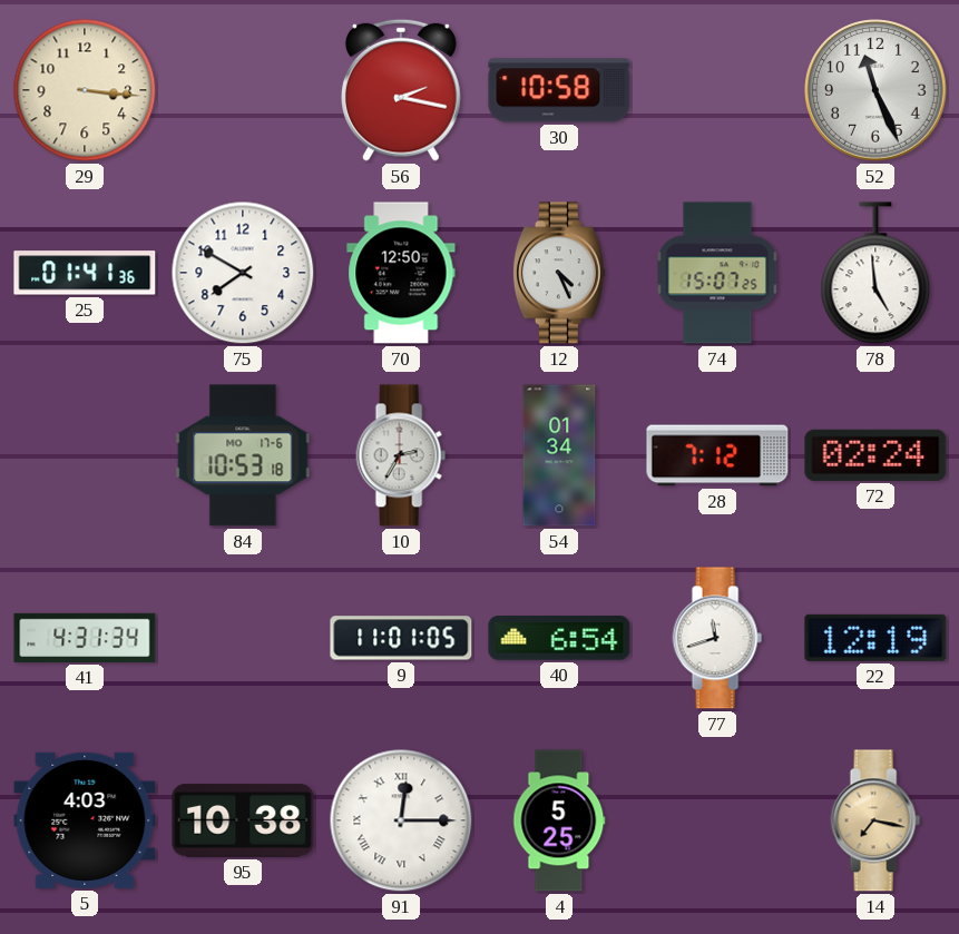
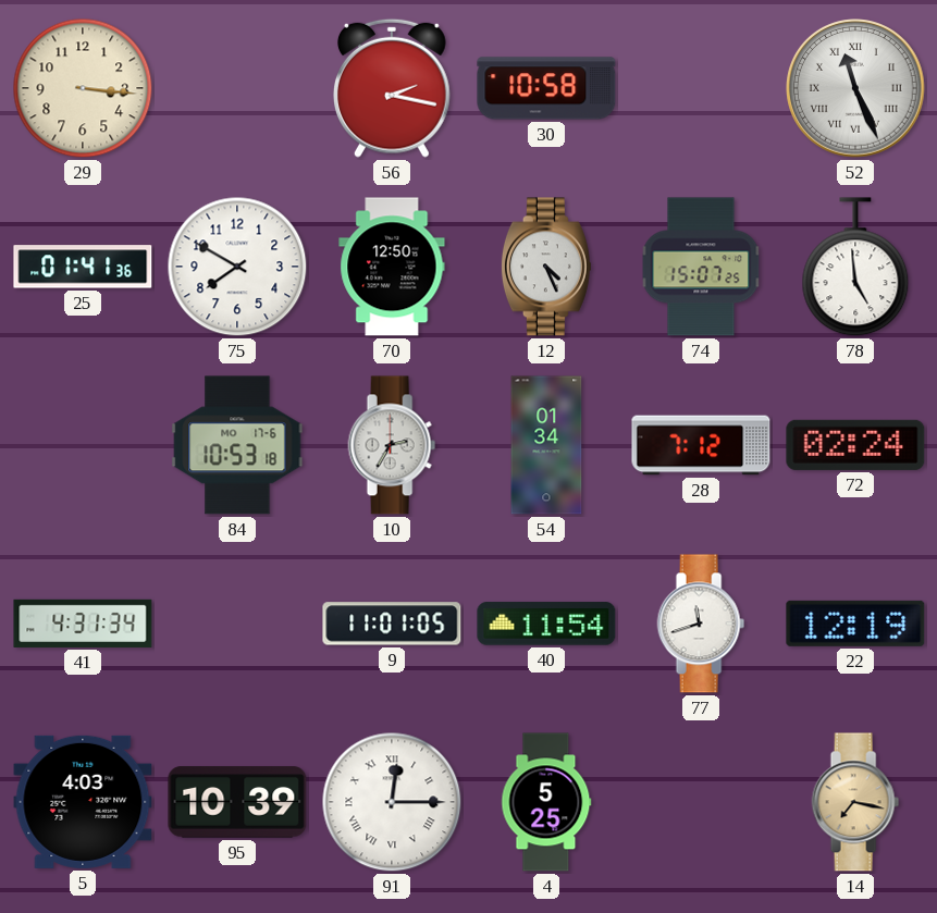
52 numerals: Arabic -> Roman
40: 6:54 -> 11:54
95: 10:38 -> 10:39
